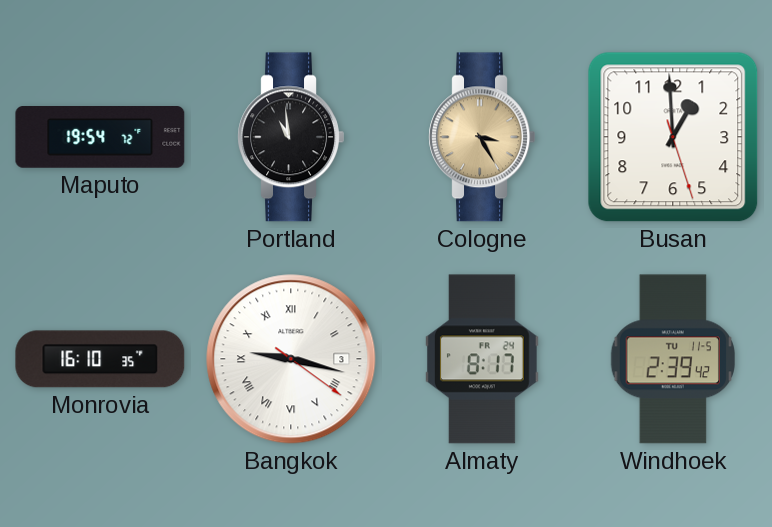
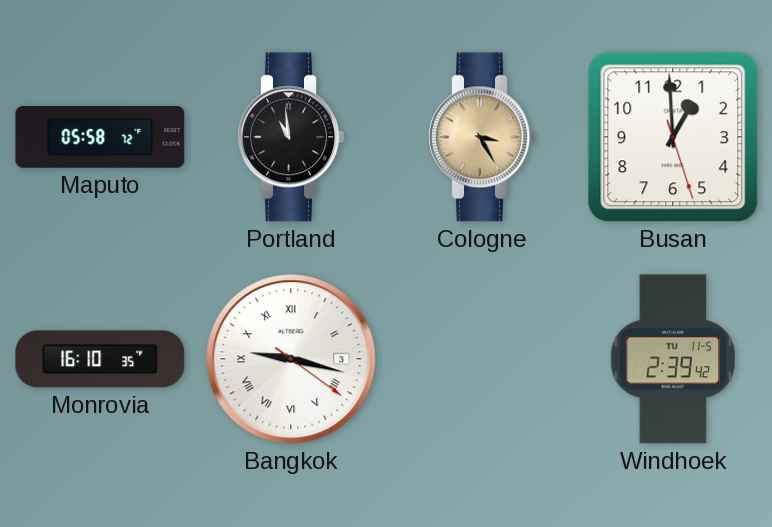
Maputo: 19:54 -> 05:58
Almaty: 8:17 -> none
